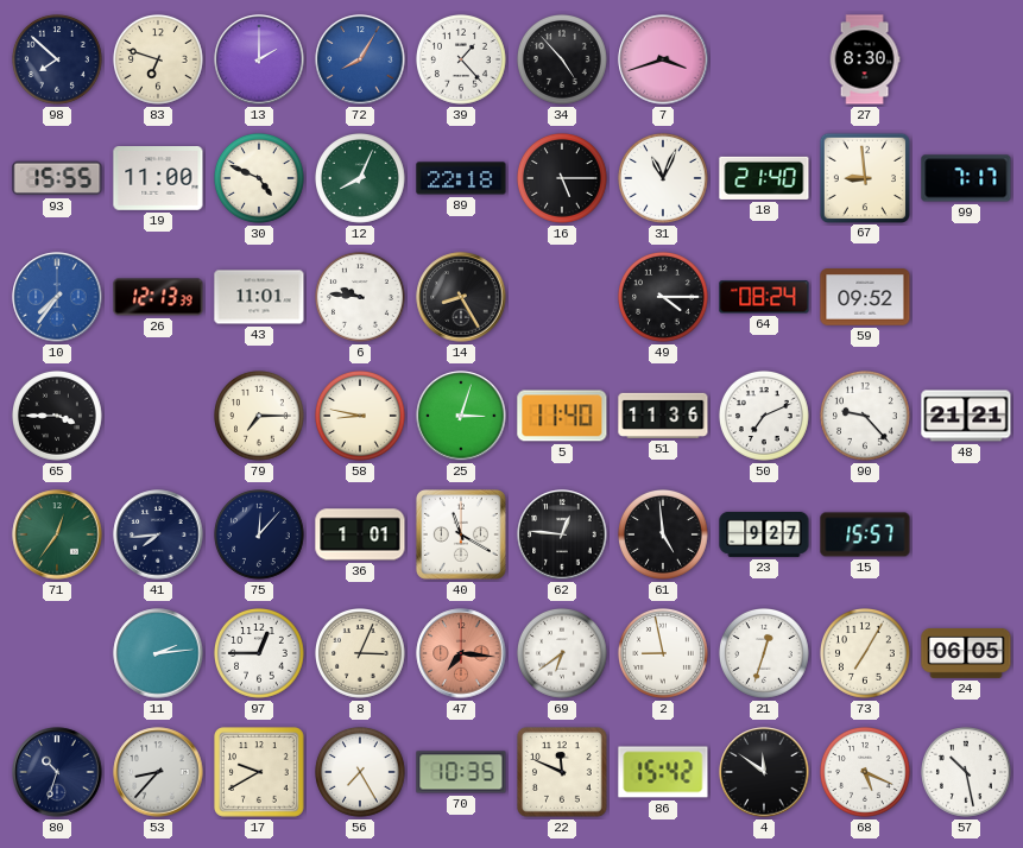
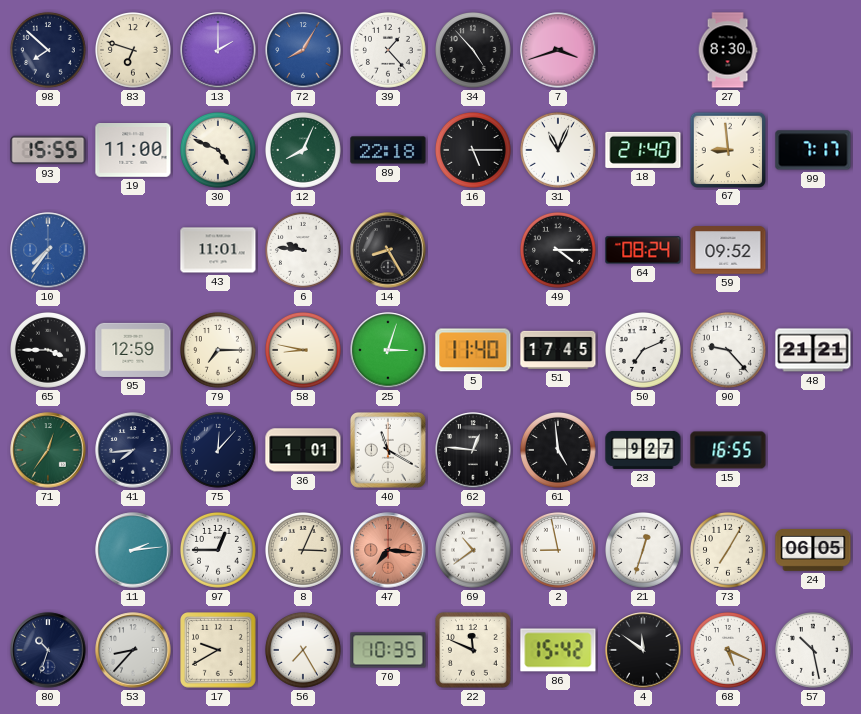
26: 12:13 -> none
95: none -> 12:59
51: 11:36 -> 17:45
15: 15:57 -> 16:55
69: 6:39 -> 10:39
